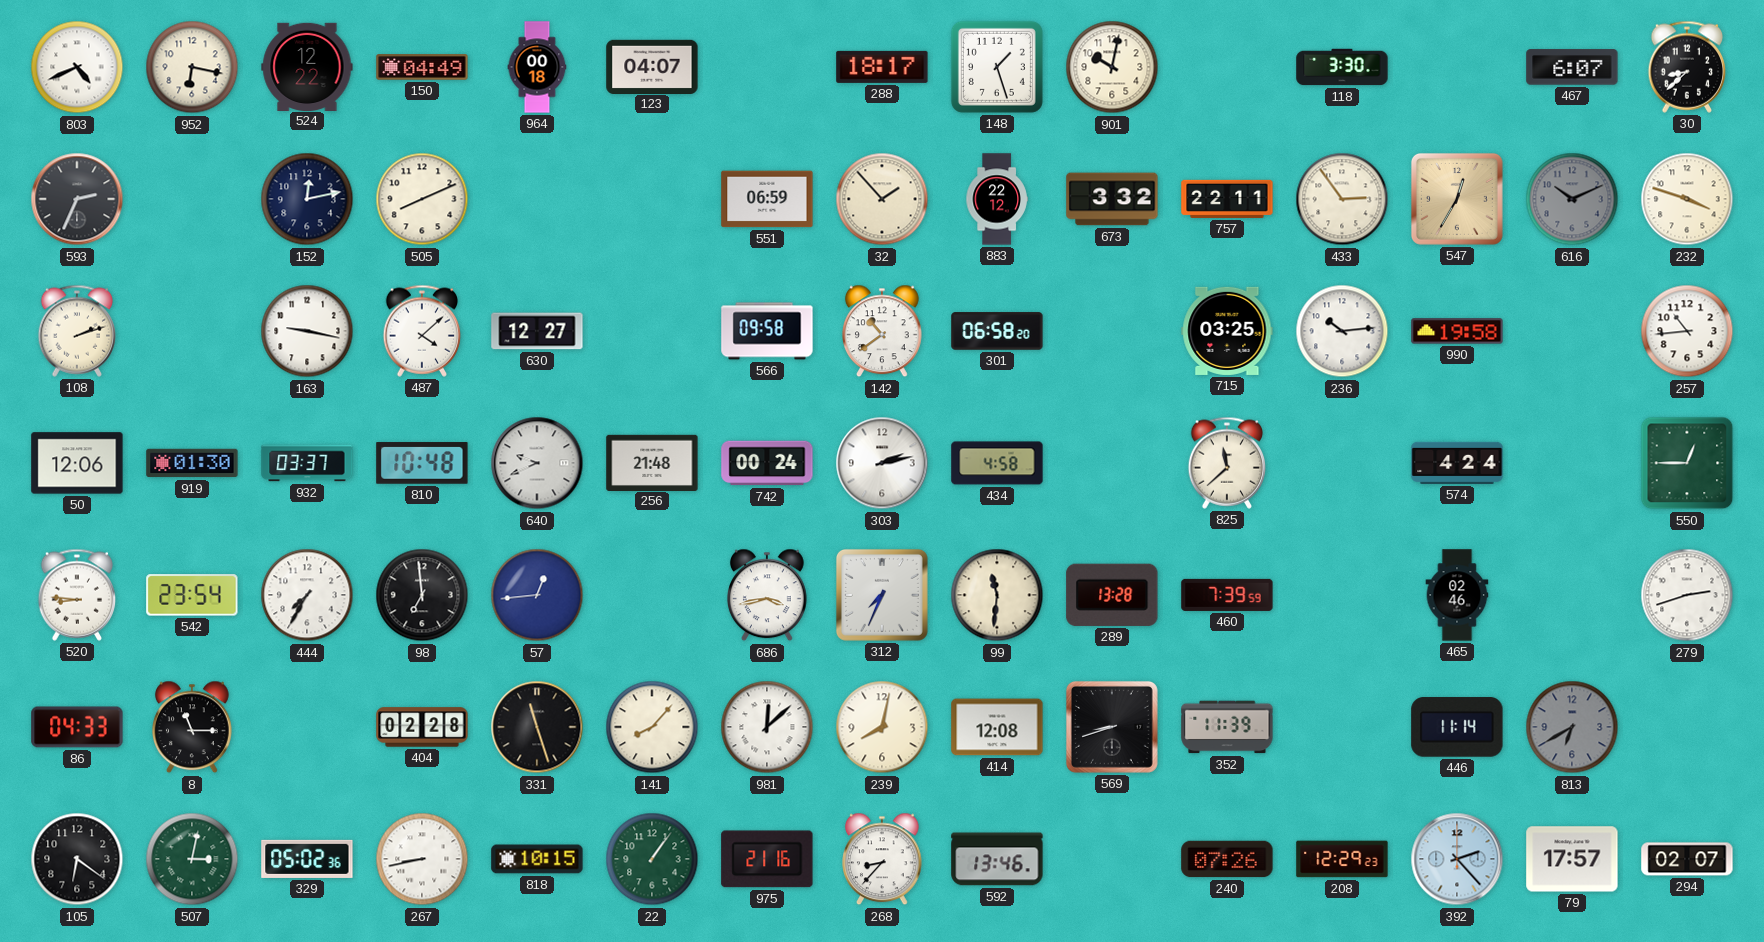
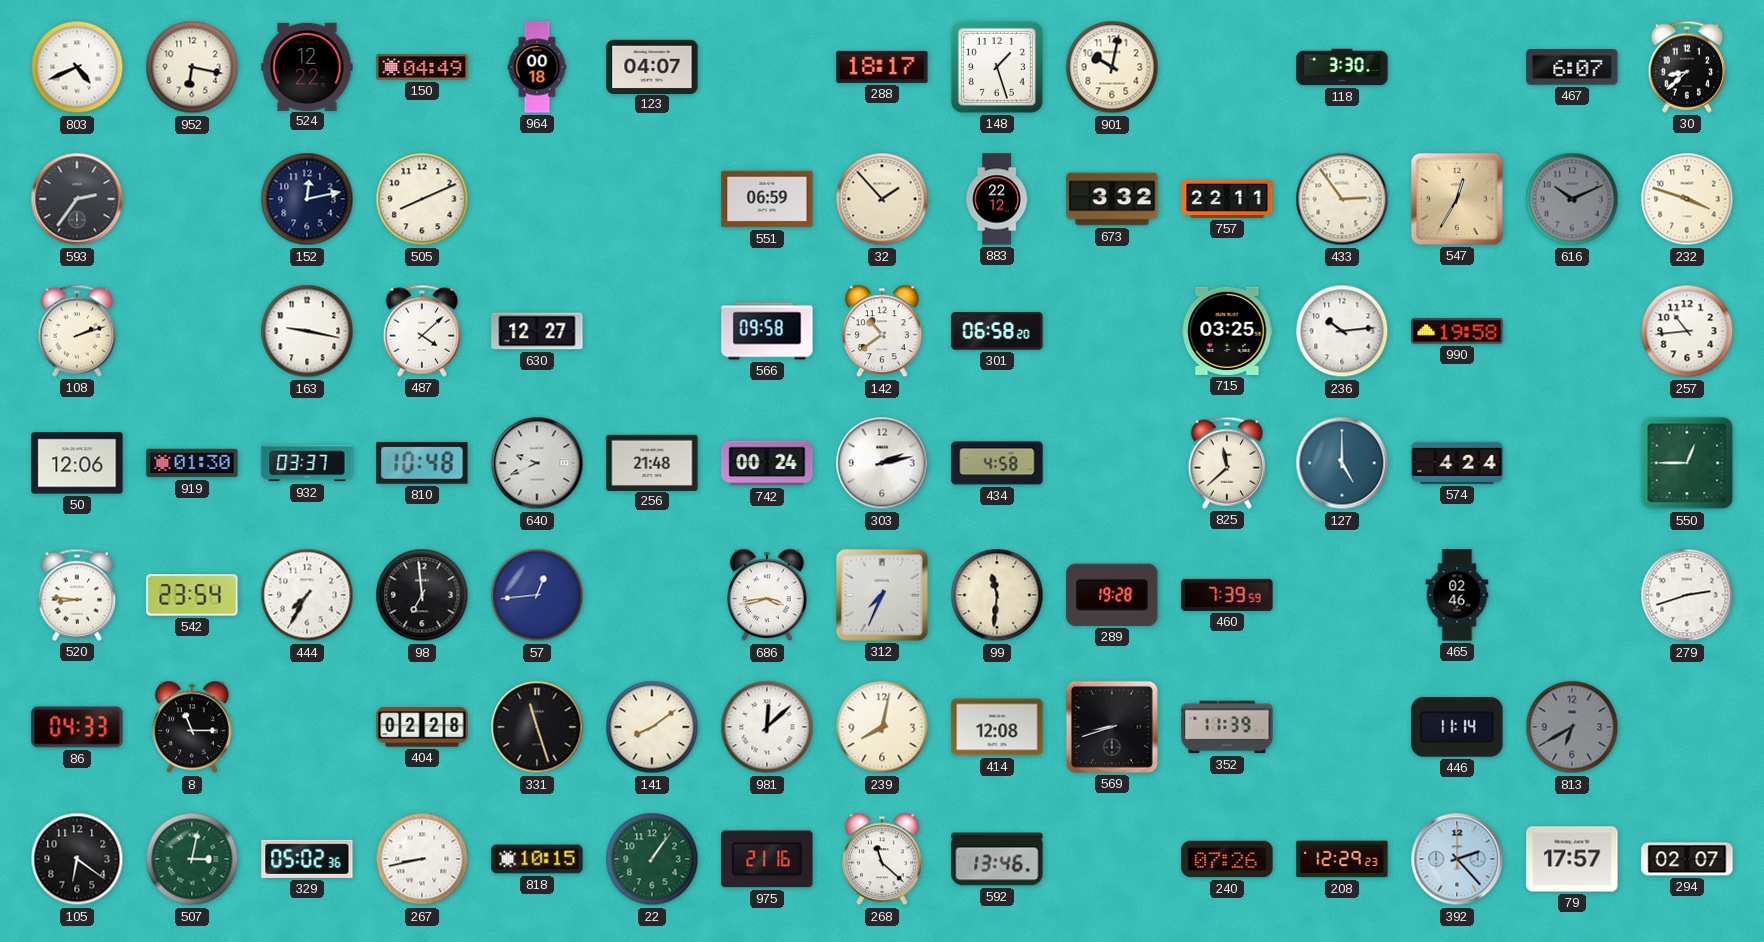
593: 2:34 -> 2:36
127: none -> 5:00
289: 13:28 -> 19:28
141: 8:07 -> 8:09
268: 8:37 -> 11:22
